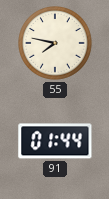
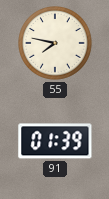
91: 01:44 -> 01:39
